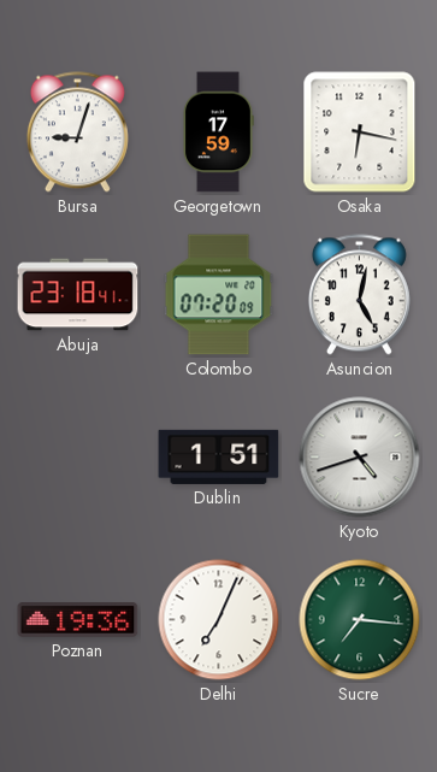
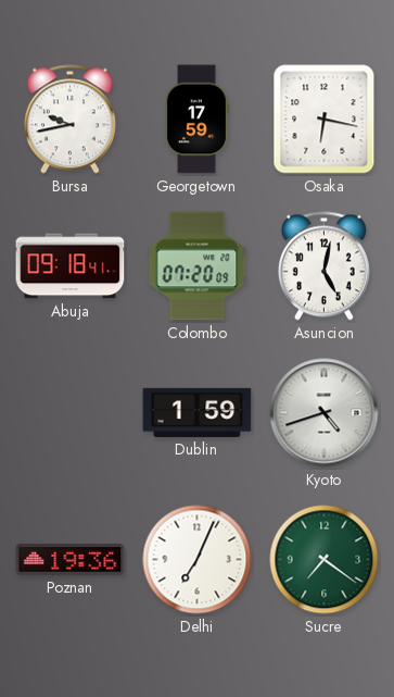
Bursa: 9:03 -> 9:43
Abuja: 23:18 -> 09:18
Dublin: 1:51 -> 1:59
Sucre: 7:16 -> 7:21
